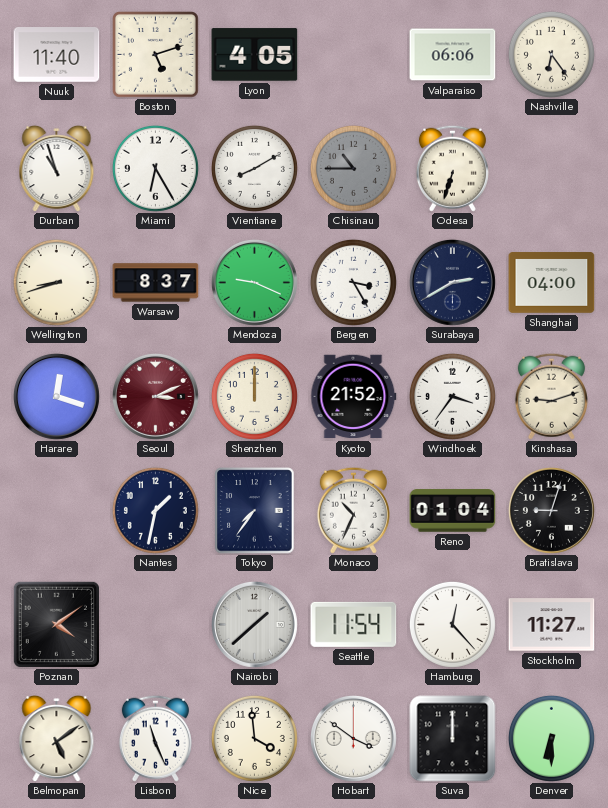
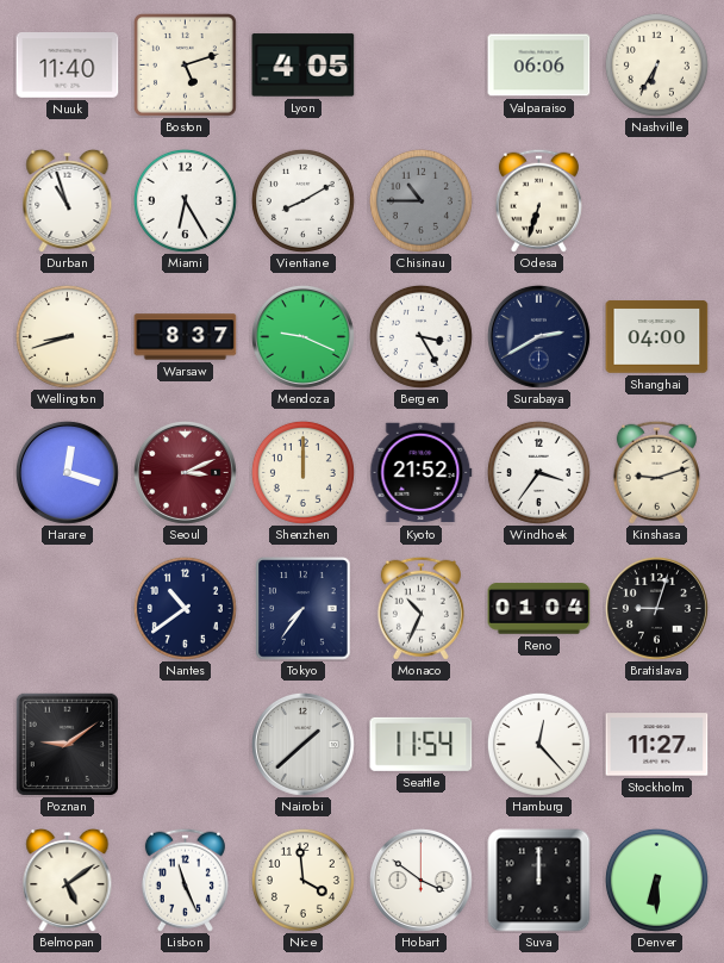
Nashville: 6:24 -> 6:35
Nantes: 1:32 -> 10:39
Poznan: 4:09 -> 9:09
